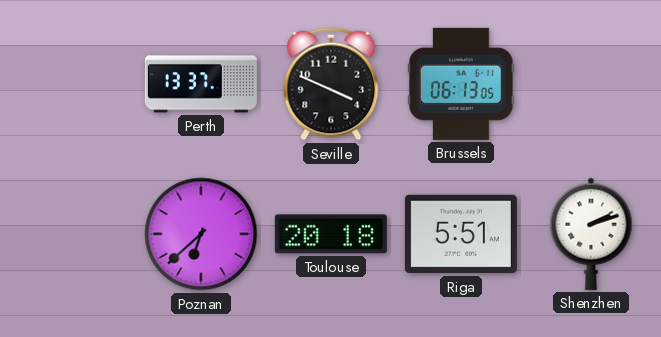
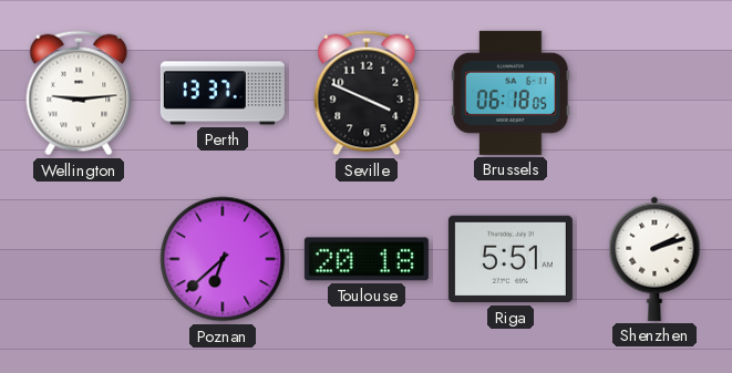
Wellington: none -> 9:14
Brussels: 06:13 -> 06:18
